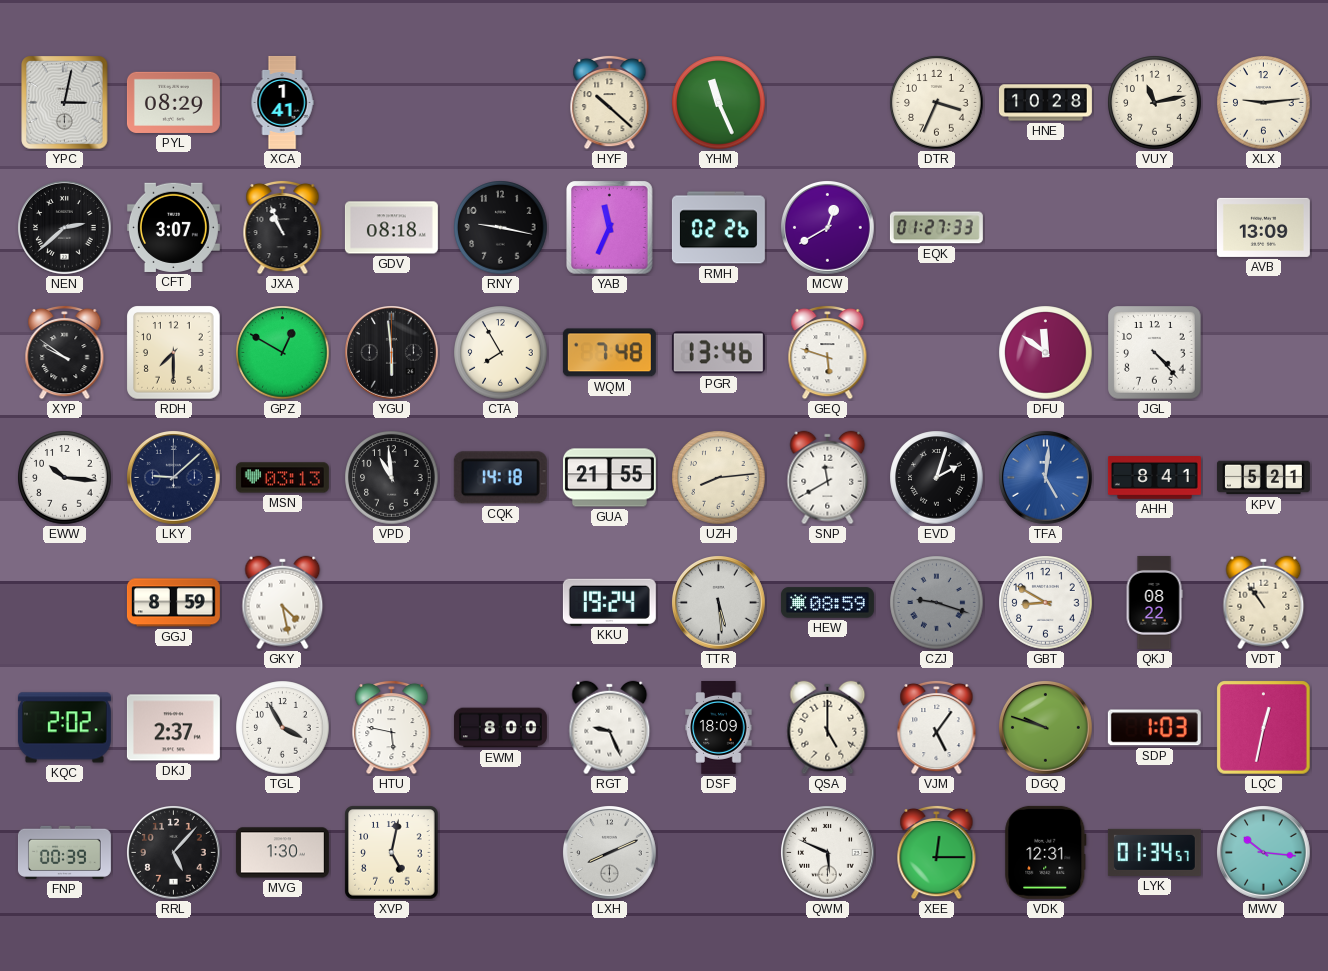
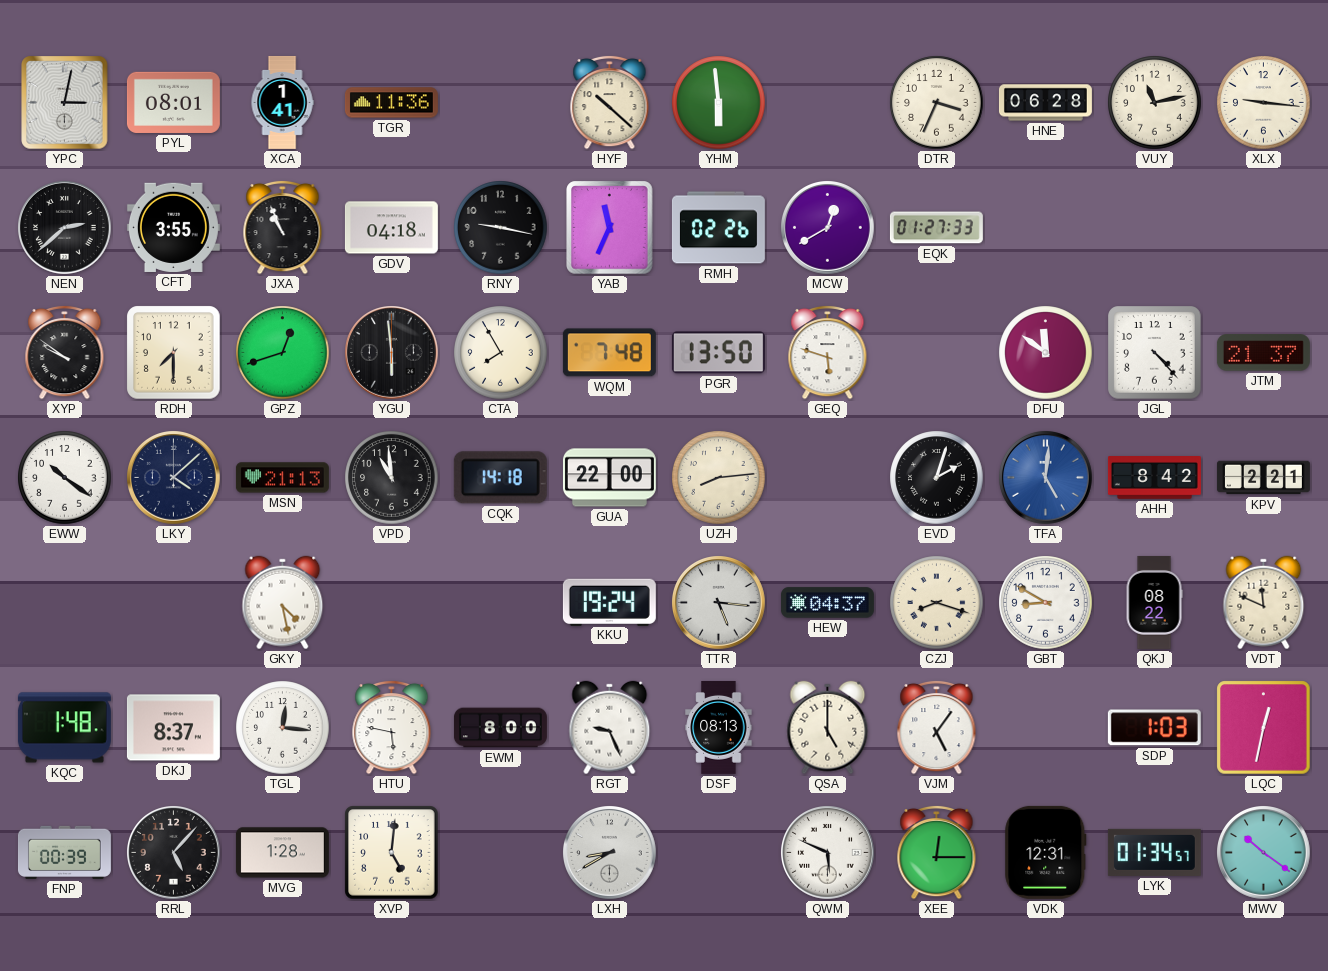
PYL: 08:29 -> 08:01
TGR: none -> 11:36
YHM: 11:26 -> 5:59
HNE: 10:28 -> 06:28
XLX: 9:14 -> 9:16
CFT: 3:07 -> 3:55
GDV: 08:18 -> 04:18
AVB: 13:09 -> none
GPZ: 12:50 -> 12:42
PGR: 13:46 -> 13:50
JTM: none -> 21:37
EWW: 10:16 -> 10:21
LKY: 9:08 -> 4:08
MSN: 03:13 -> 21:13
GUA: 21:55 -> 22:00
SNP: 11:40 -> none
AHH: 8:41 -> 8:42
KPV: 5:21 -> 2:21
GGJ: 8:59 -> none
TTR: 5:29 -> 5:16
HEW: 08:59 -> 04:37
CZJ: 9:18 -> 8:18
CZJ dial: grey -> cream
VDT: 10:54 -> 11:49
KQC: 2:02 -> 1:48
DKJ: 2:37 -> 8:37
TGL: 3:55 -> 12:16
DSF: 18:09 -> 08:13
DGQ: 9:48 -> none
MVG: 1:30 -> 1:28
XVP: 5:02 -> 5:01
LXH: 8:11 -> 8:40
MWV: 10:16 -> 10:21
